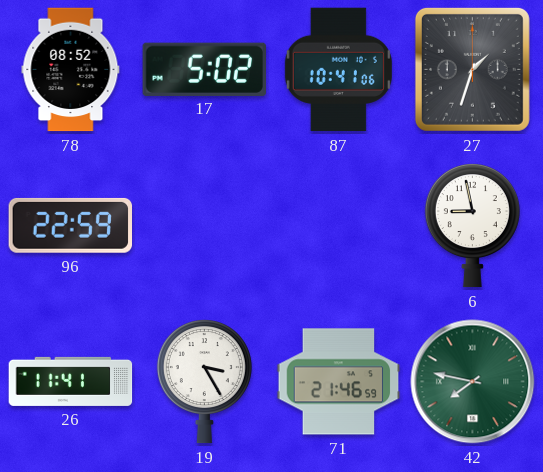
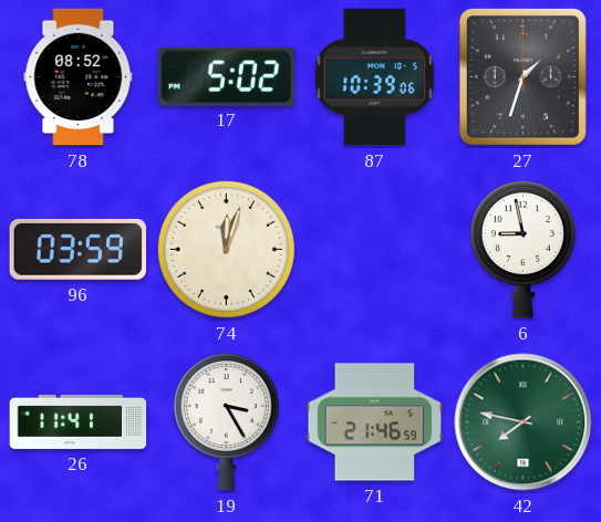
87: 10:41 -> 10:39
96: 22:59 -> 03:59
74: none -> 12:03
